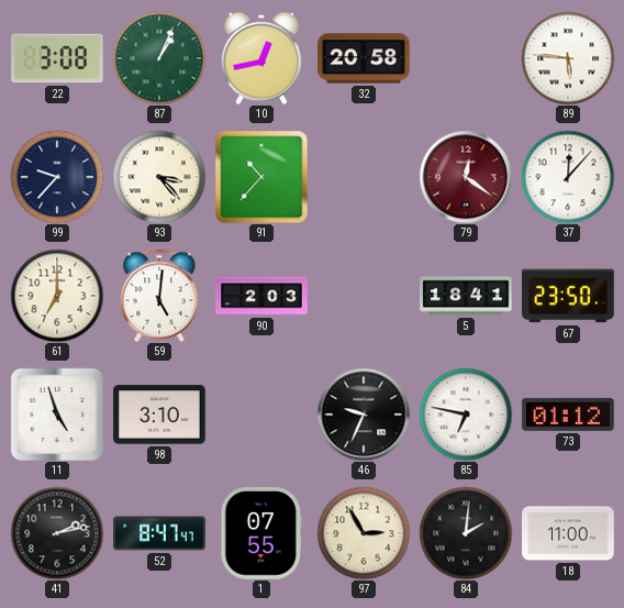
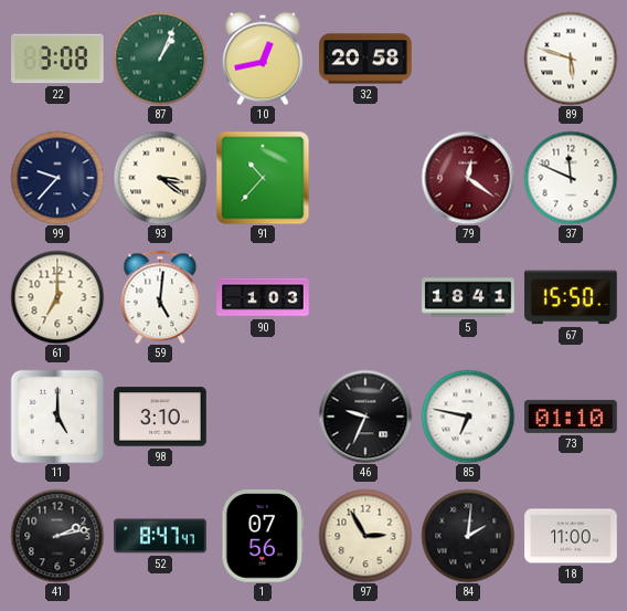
89: 5:46 -> 5:48
93: 3:23 -> 3:21
37: 12:07 -> 11:49
90: 2:03 -> 1:03
67: 23:50 -> 15:50
11: 4:57 -> 5:00
73: 01:12 -> 01:10
1: 07:55 -> 07:56
